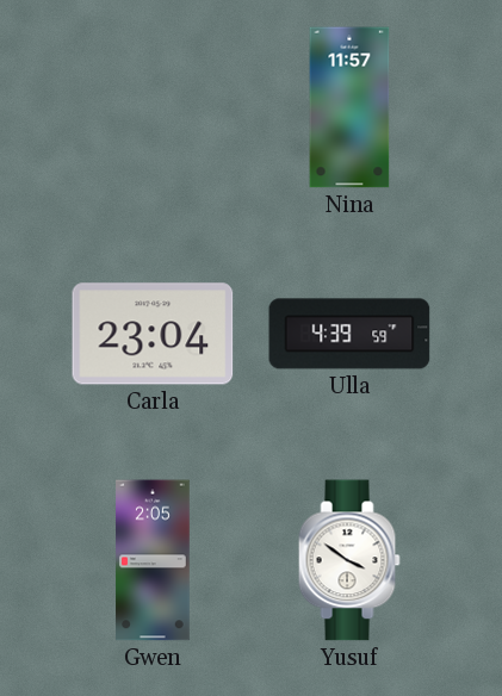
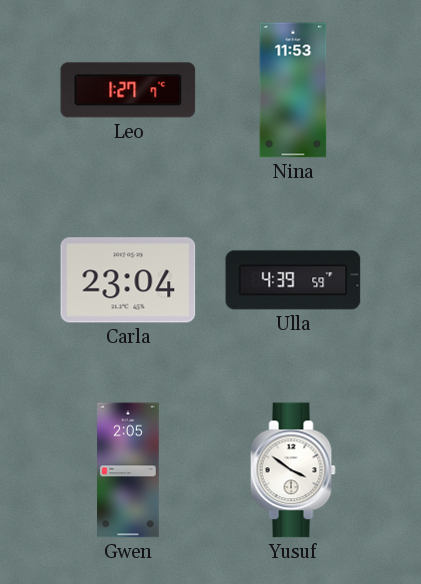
Leo: none -> 1:27
Nina: 11:57 -> 11:53
